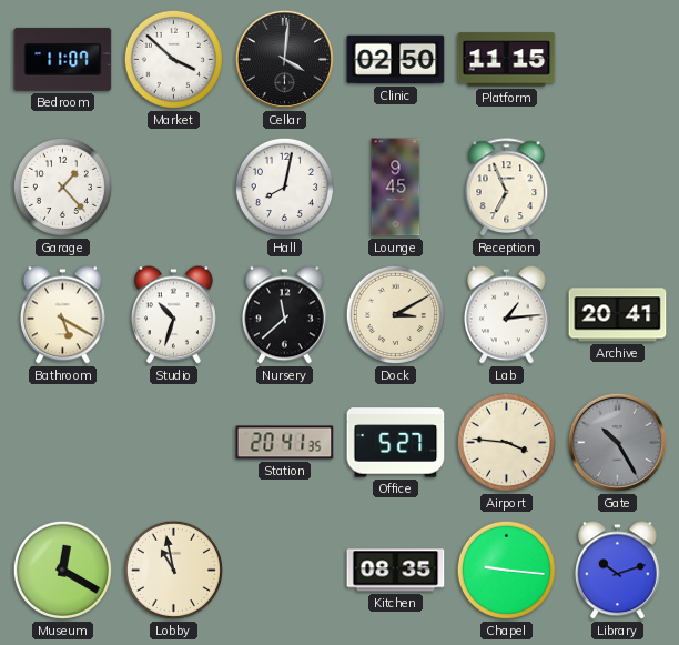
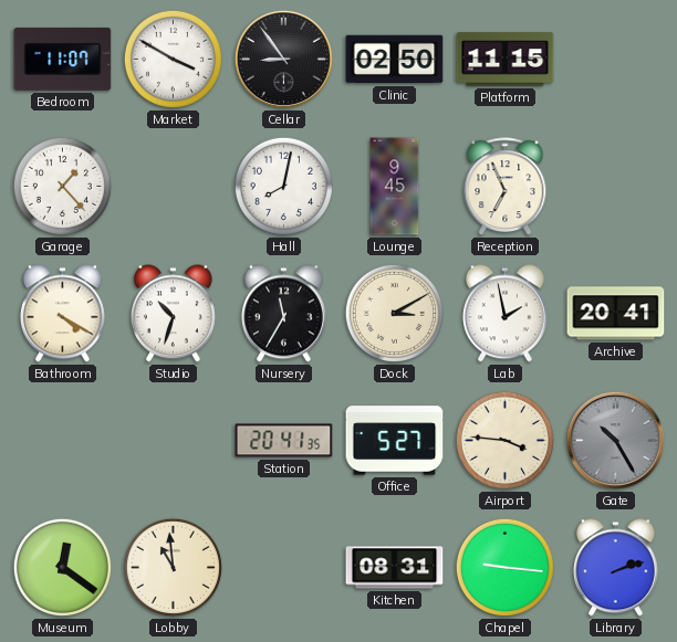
Market: 3:52 -> 3:50
Cellar: 4:01 -> 8:54
Bathroom: 5:20 -> 4:20
Nursery: 11:38 -> 11:35
Lab: 1:14 -> 1:58
Museum: 12:20 -> 12:21
Lobby: 10:58 -> 10:59
Kitchen: 08:35 -> 08:31
Library: 10:12 -> 2:12
